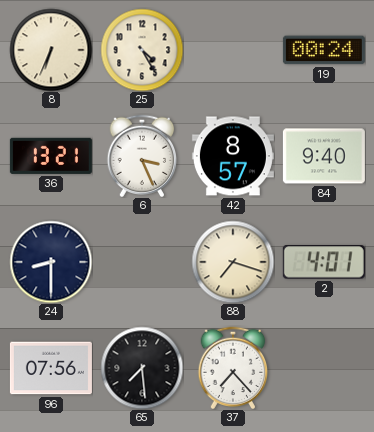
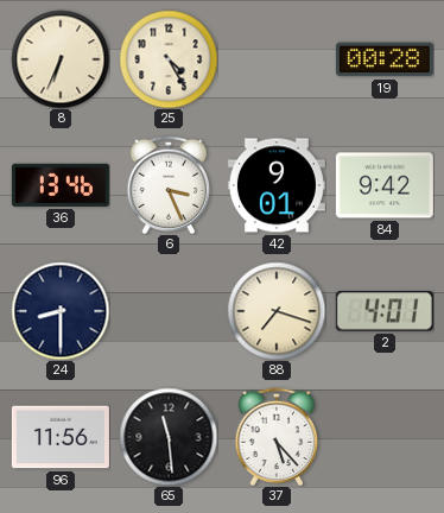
19: 00:24 -> 00:28
36: 13:21 -> 13:46
42: 8:57 -> 9:01
84: 9:40 -> 9:42
96: 07:56 -> 11:56
65: 7:29 -> 11:29
37: 7:23 -> 5:23
